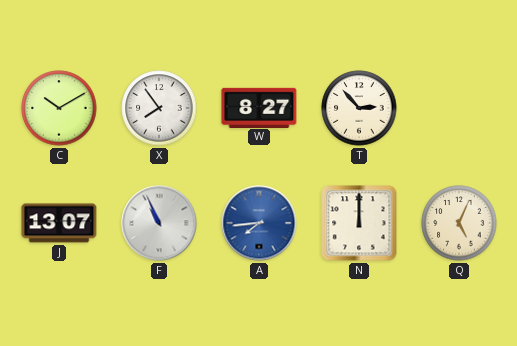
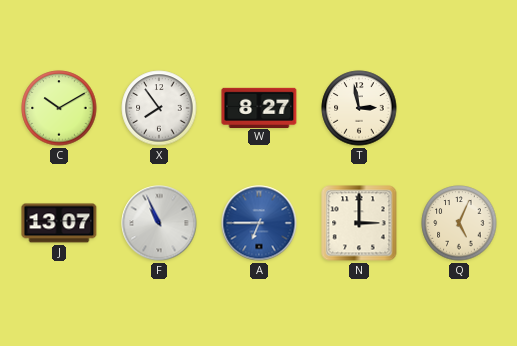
T: 2:53 -> 2:58
A: 7:44 -> 6:45
N: 12:00 -> 3:00
